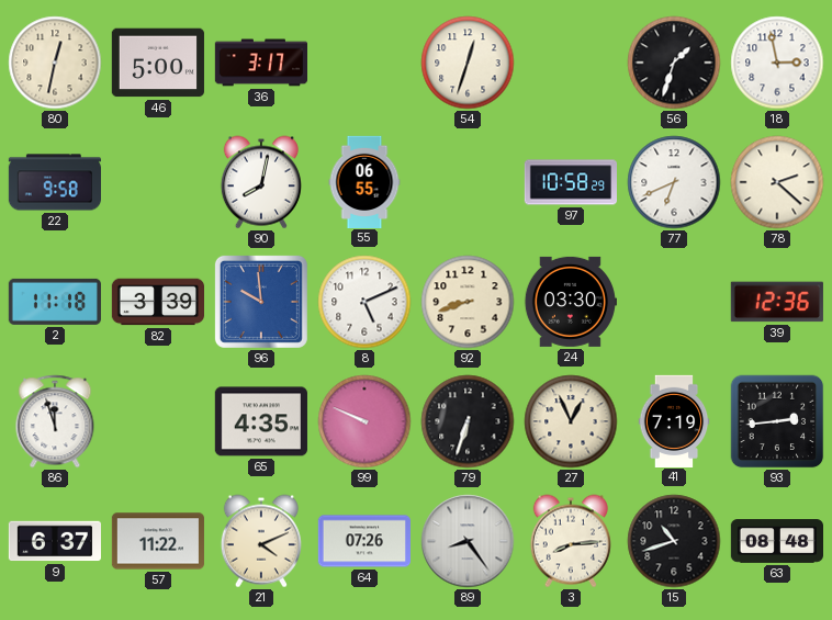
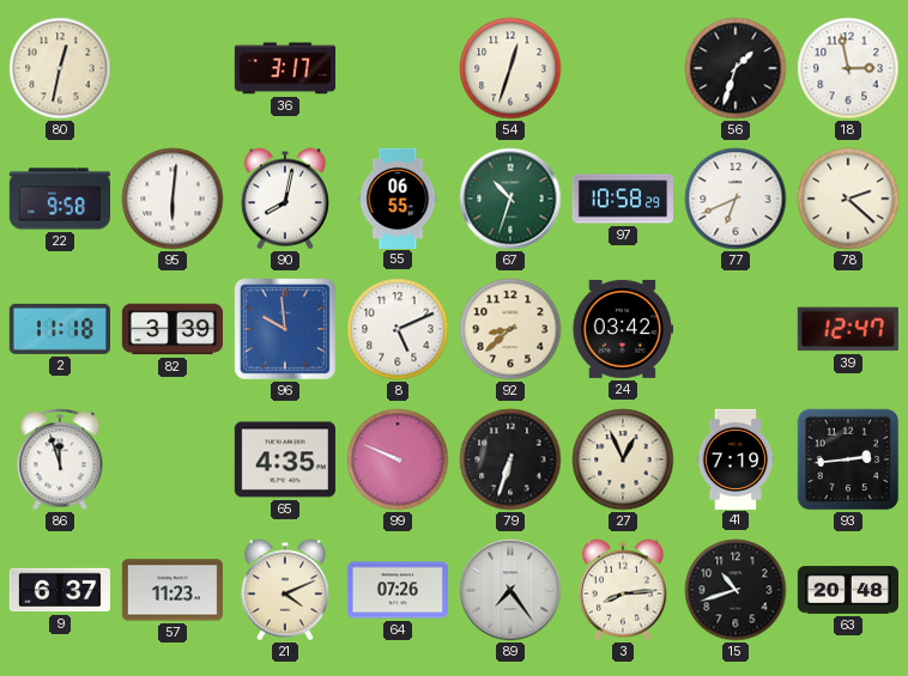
46: 5:00 -> none
95: none -> 6:01
67: none -> 10:33
92: 8:42 -> 8:38
24: 03:30 -> 03:42
39: 12:36 -> 12:47
57: 11:22 -> 11:23
89: 8:24 -> 7:24
63: 08:48 -> 20:48
